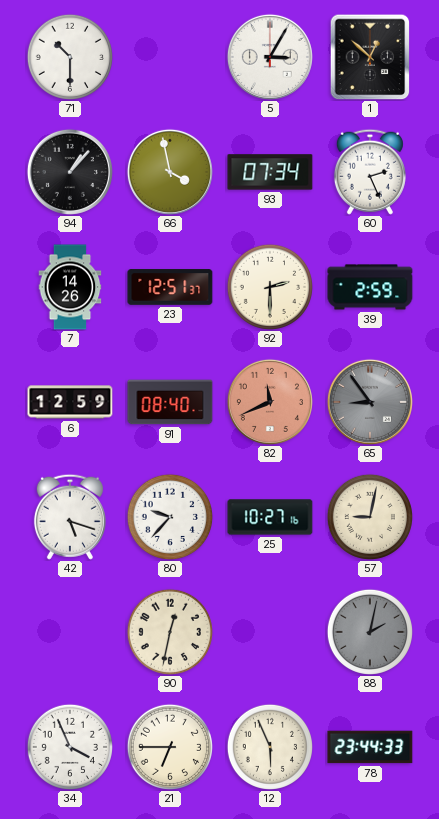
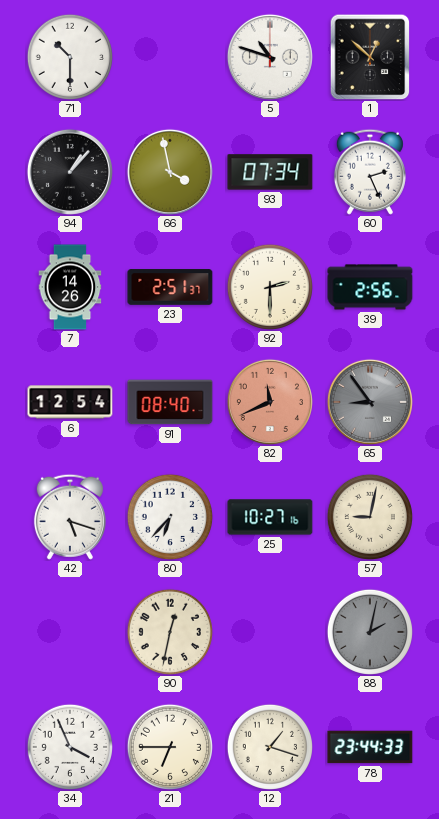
5: 3:05 -> 10:48
23: 12:51 -> 2:51
39: 2:59 -> 2:56
6: 12:59 -> 12:54
80: 9:37 -> 6:37
12: 5:56 -> 1:18
